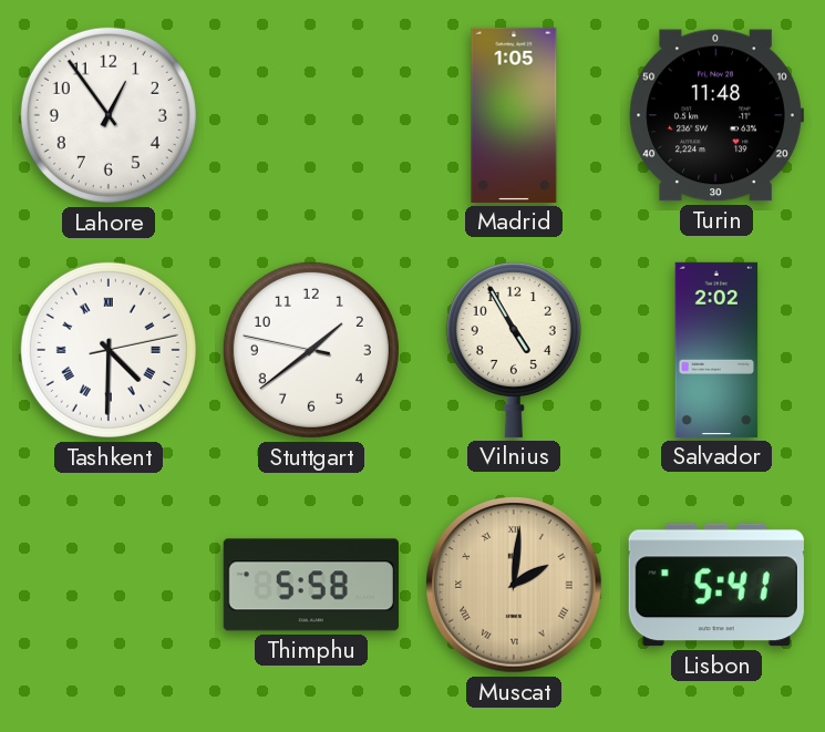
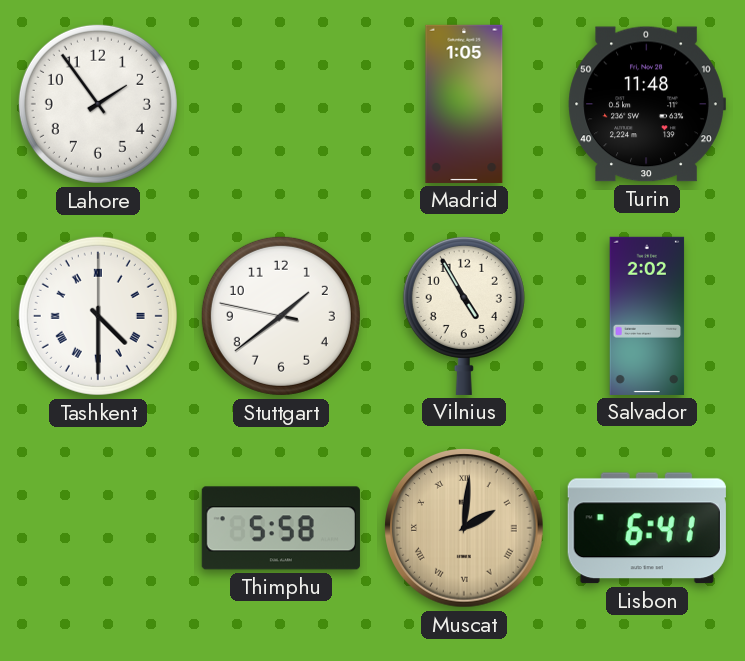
Lahore: 12:54 -> 1:54
Tashkent: 4:30:13 -> 4:30:00
Lisbon: 5:41 -> 6:41
